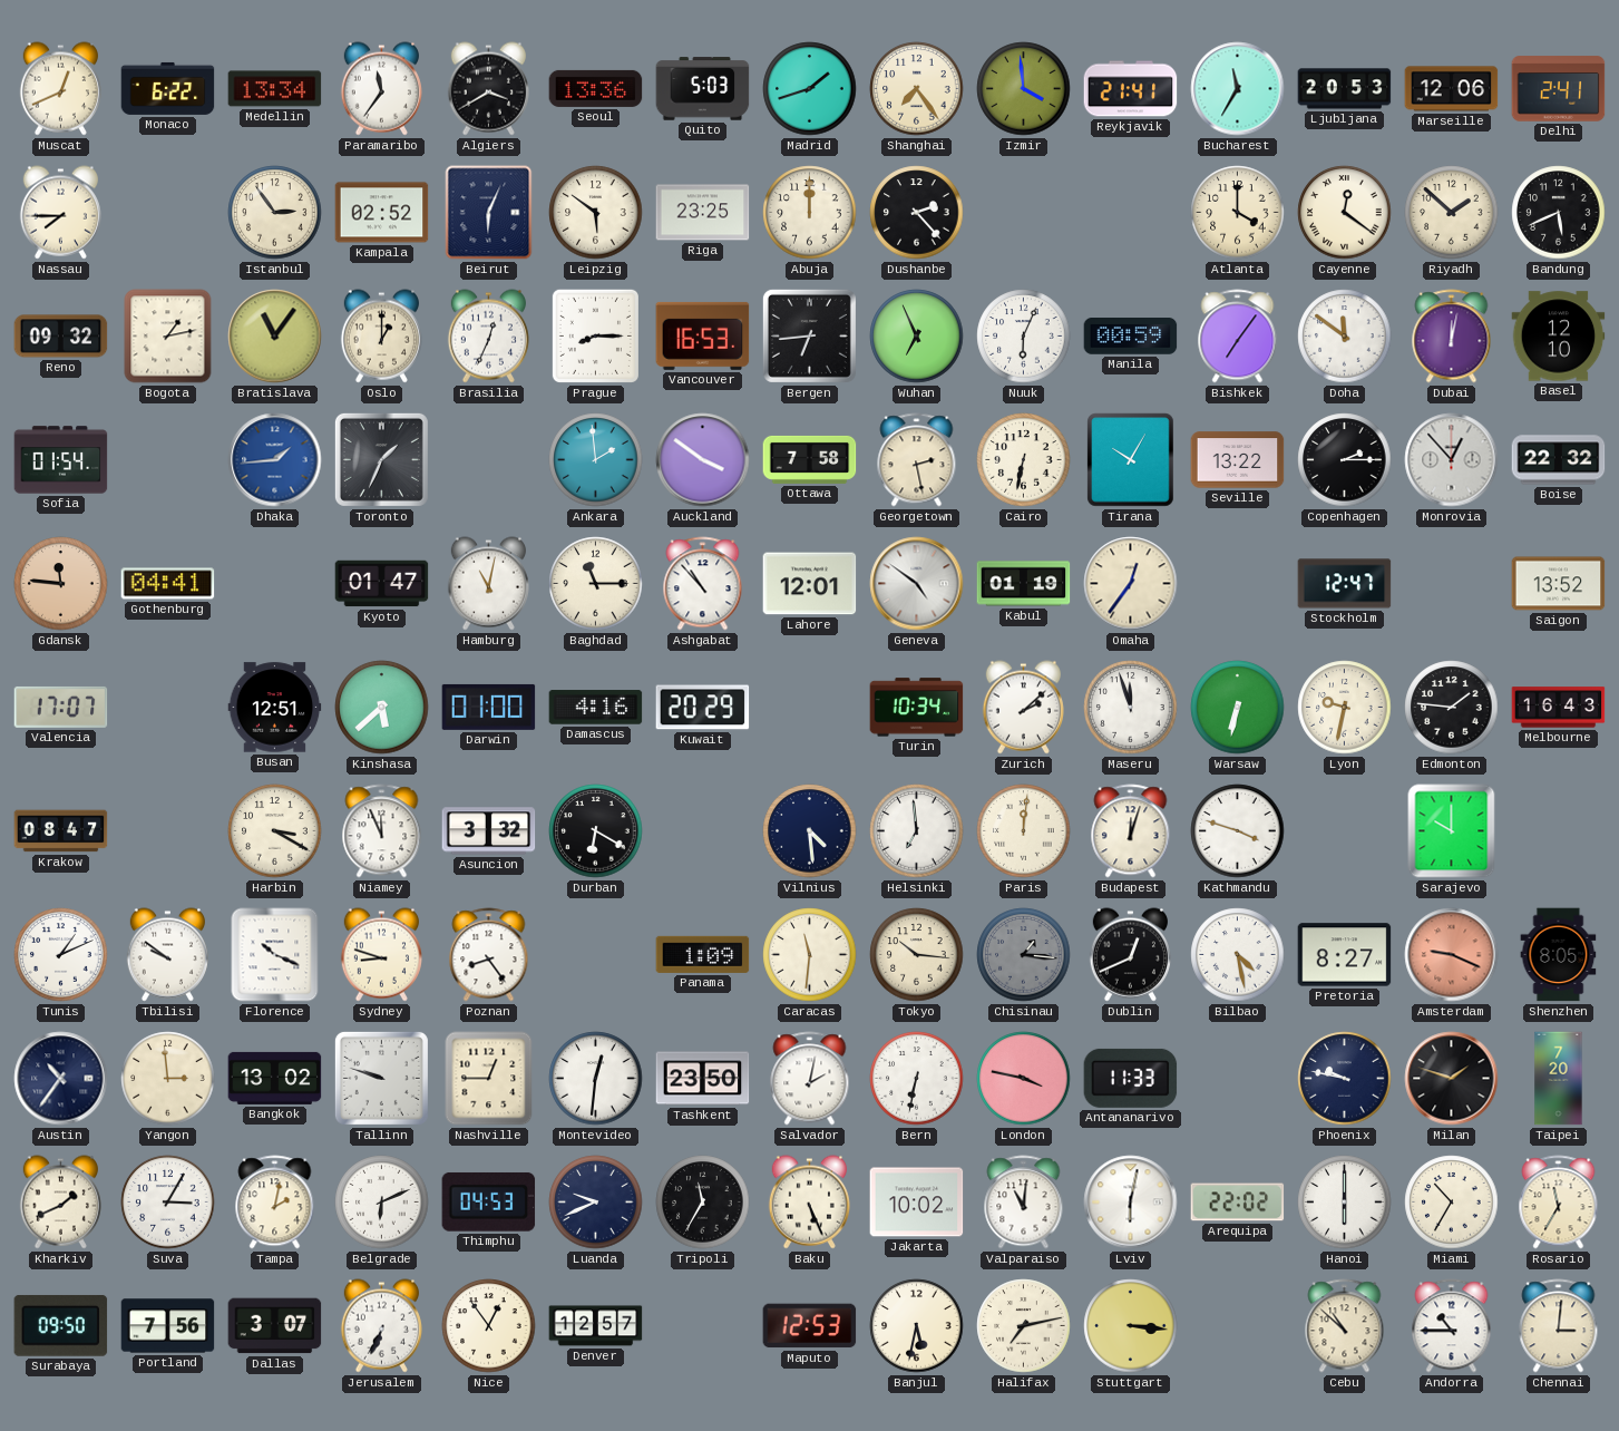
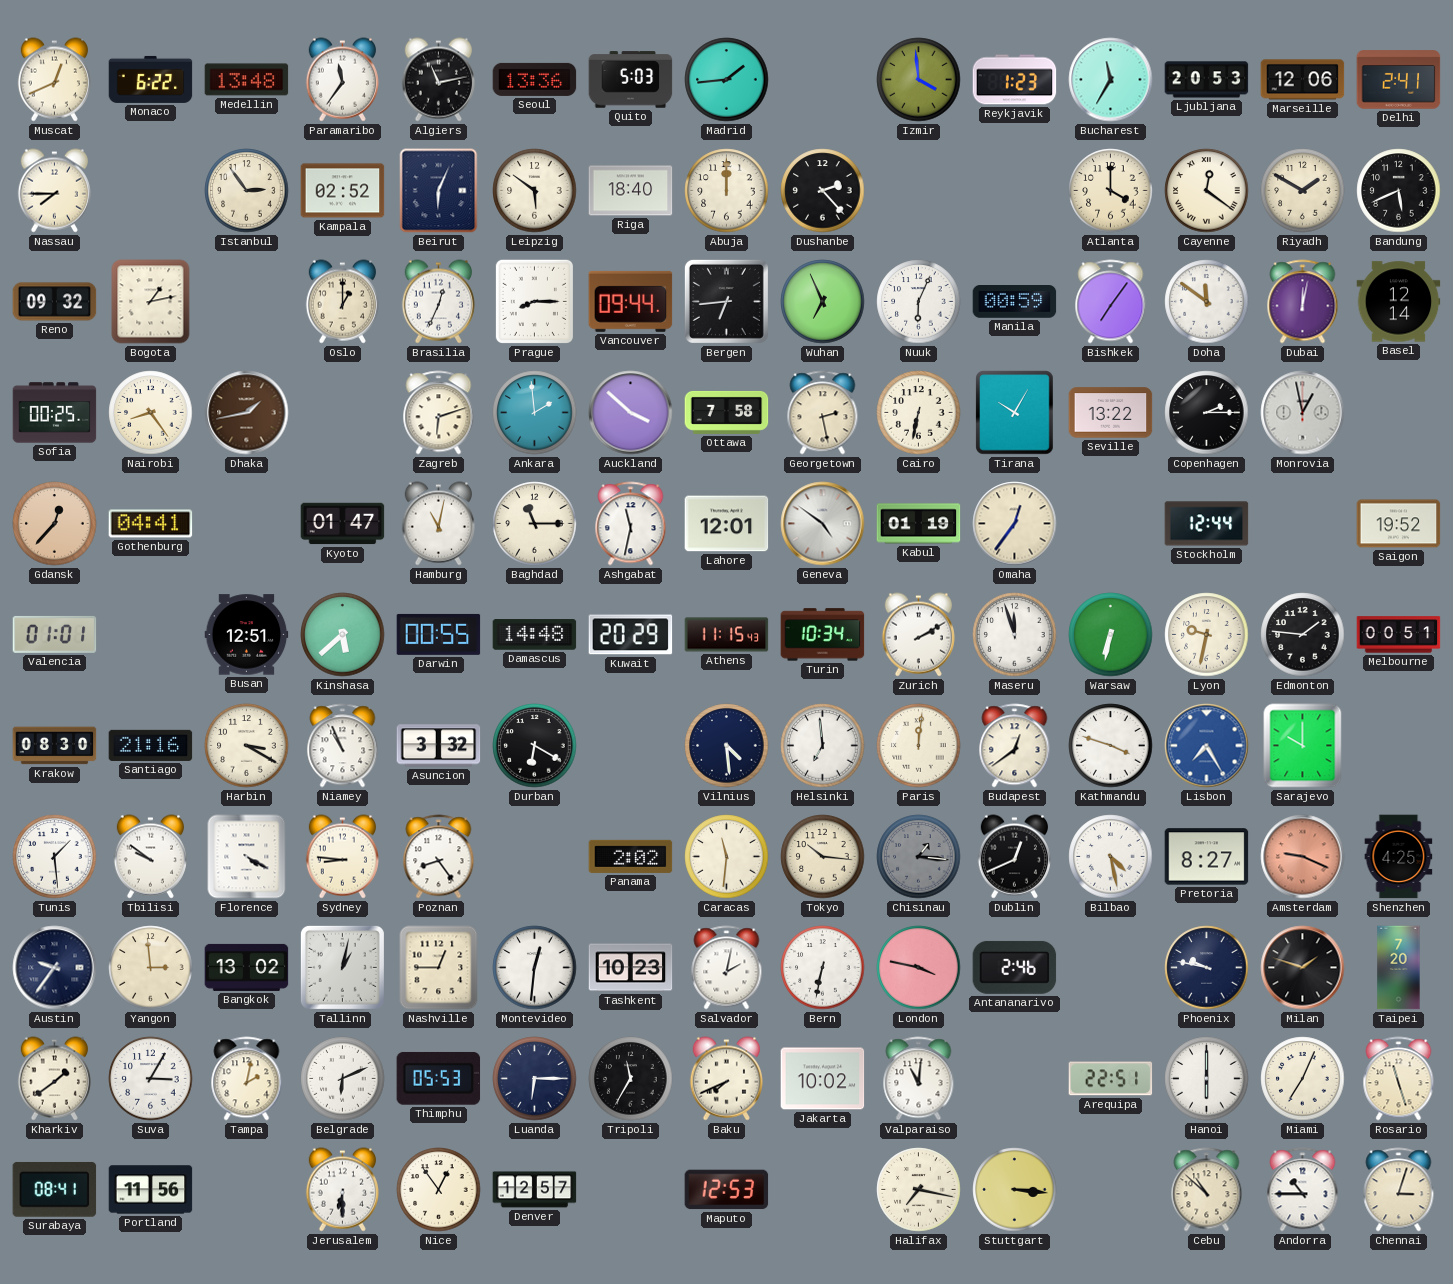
Medellin: 13:34 -> 13:48
Algiers: 3:40 -> 11:13
Madrid: 1:42 -> 1:44
Shanghai: 7:24 -> none
Reykjavik: 21:41 -> 1:23
Riga: 23:25 -> 18:40
Riyadh: 1:52 -> 1:50
Bratislava: 11:06 -> none
Vancouver: 16:53 -> 09:44
Basel: 12:10 -> 12:14
Sofia: 01:54 -> 00:25
Nairobi: none -> 8:24
Dhaka: 1:44 -> 1:43
Dhaka dial: blue -> brown
Toronto: 1:34 -> none
Zagreb: none -> 6:12
Auckland: 3:51 -> 3:52
Monrovia: 12:53 -> 12:58
Boise: 22:32 -> none
Gdansk: 11:46 -> 12:37
Ashgabat: 10:53 -> 11:32
Stockholm: 12:47 -> 12:44
Saigon: 13:52 -> 19:52
Valencia: 17:07 -> 01:01
Darwin: 01:00 -> 00:55
Damascus: 4:16 -> 14:48
Athens: none -> 11:15
Zurich: 2:08 -> 2:10
Melbourne: 16:43 -> 00:51
Krakow: 08:47 -> 08:30
Santiago: none -> 21:16
Niamey: 11:56 -> 10:56
Budapest: 12:03 -> 12:39
Lisbon: none -> 7:25
Tunis: 1:11 -> 1:29
Florence: 10:19 -> 4:20
Sydney: 8:48 -> 8:46
Panama: 1:09 -> 2:02
Shenzhen: 8:05 -> 4:25
Austin: 10:36 -> 9:36
Tallinn: 9:48 -> 1:02
Tashkent: 23:50 -> 10:23
Antananarivo: 11:33 -> 2:46
Kharkiv: 1:41 -> 1:39
Thimphu: 04:53 -> 05:53
Luanda: 9:41 -> 6:15
Baku: 5:26 -> 7:41
Lviv: 6:02 -> none
Arequipa: 22:02 -> 22:51
Miami: 10:35 -> 7:04
Rosario: 11:35 -> 11:27
Surabaya: 09:50 -> 08:41
Portland: 7:56 -> 11:56
Dallas: 3:07 -> none
Jerusalem: 6:34 -> 6:30
Banjul: 5:32 -> none
Halifax: 7:13 -> 7:17
Chennai: 3:01 -> 3:03
